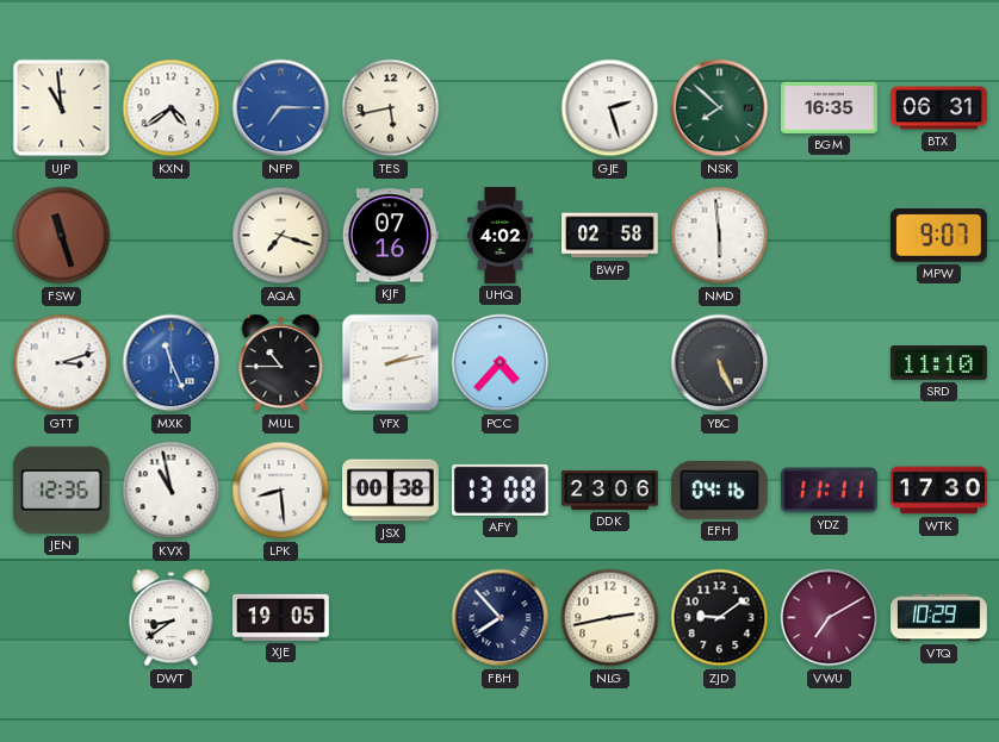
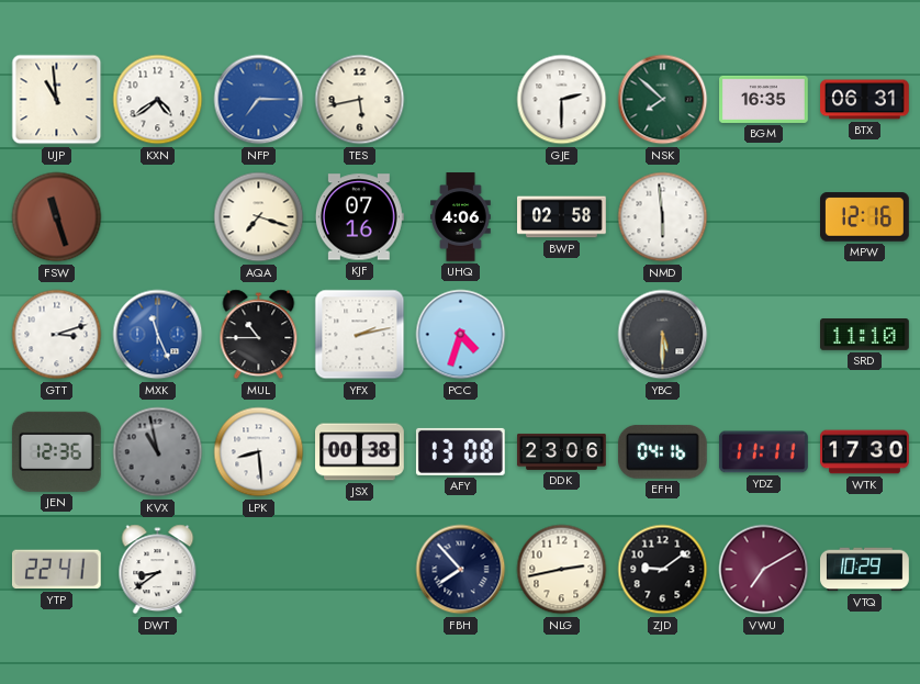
GJE: 2:27 -> 2:30
UHQ: 4:02 -> 4:06
MPW: 9:07 -> 12:16
PCC: 4:37 -> 4:33
YBC: 5:26 -> 5:30
KVX dial: white -> grey
YTP: none -> 22:41
XJE: 19:05 -> none
